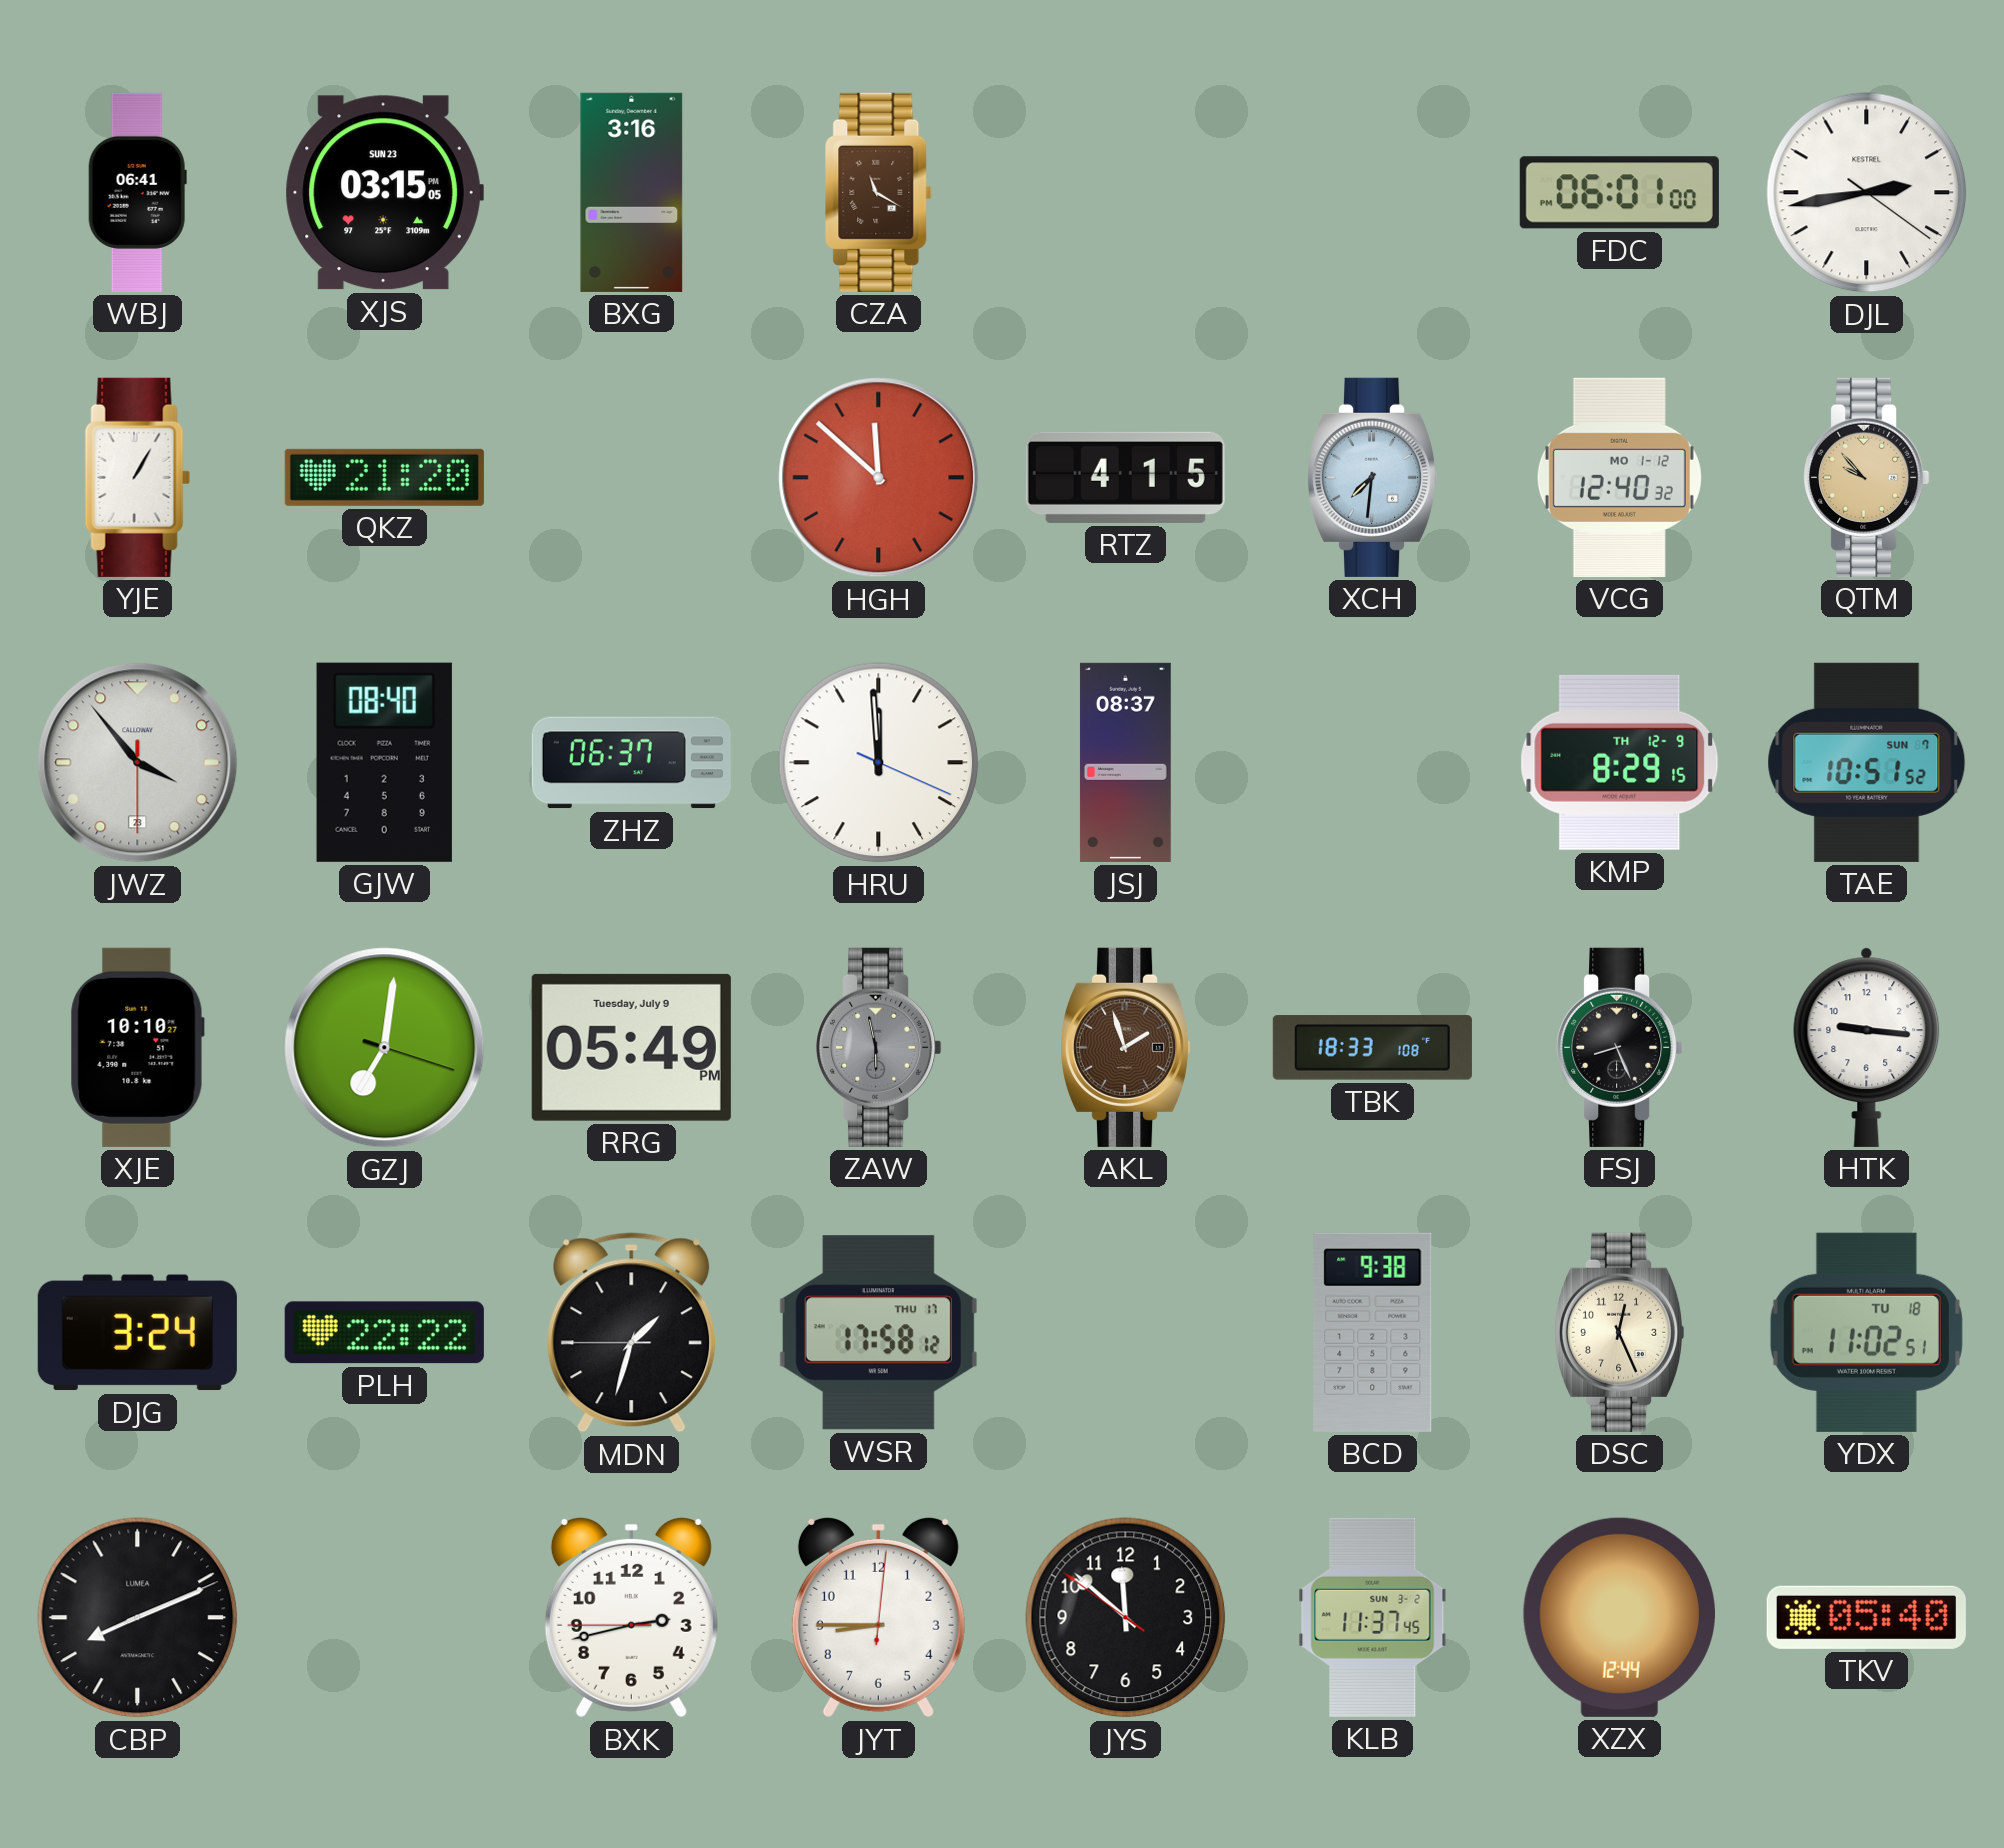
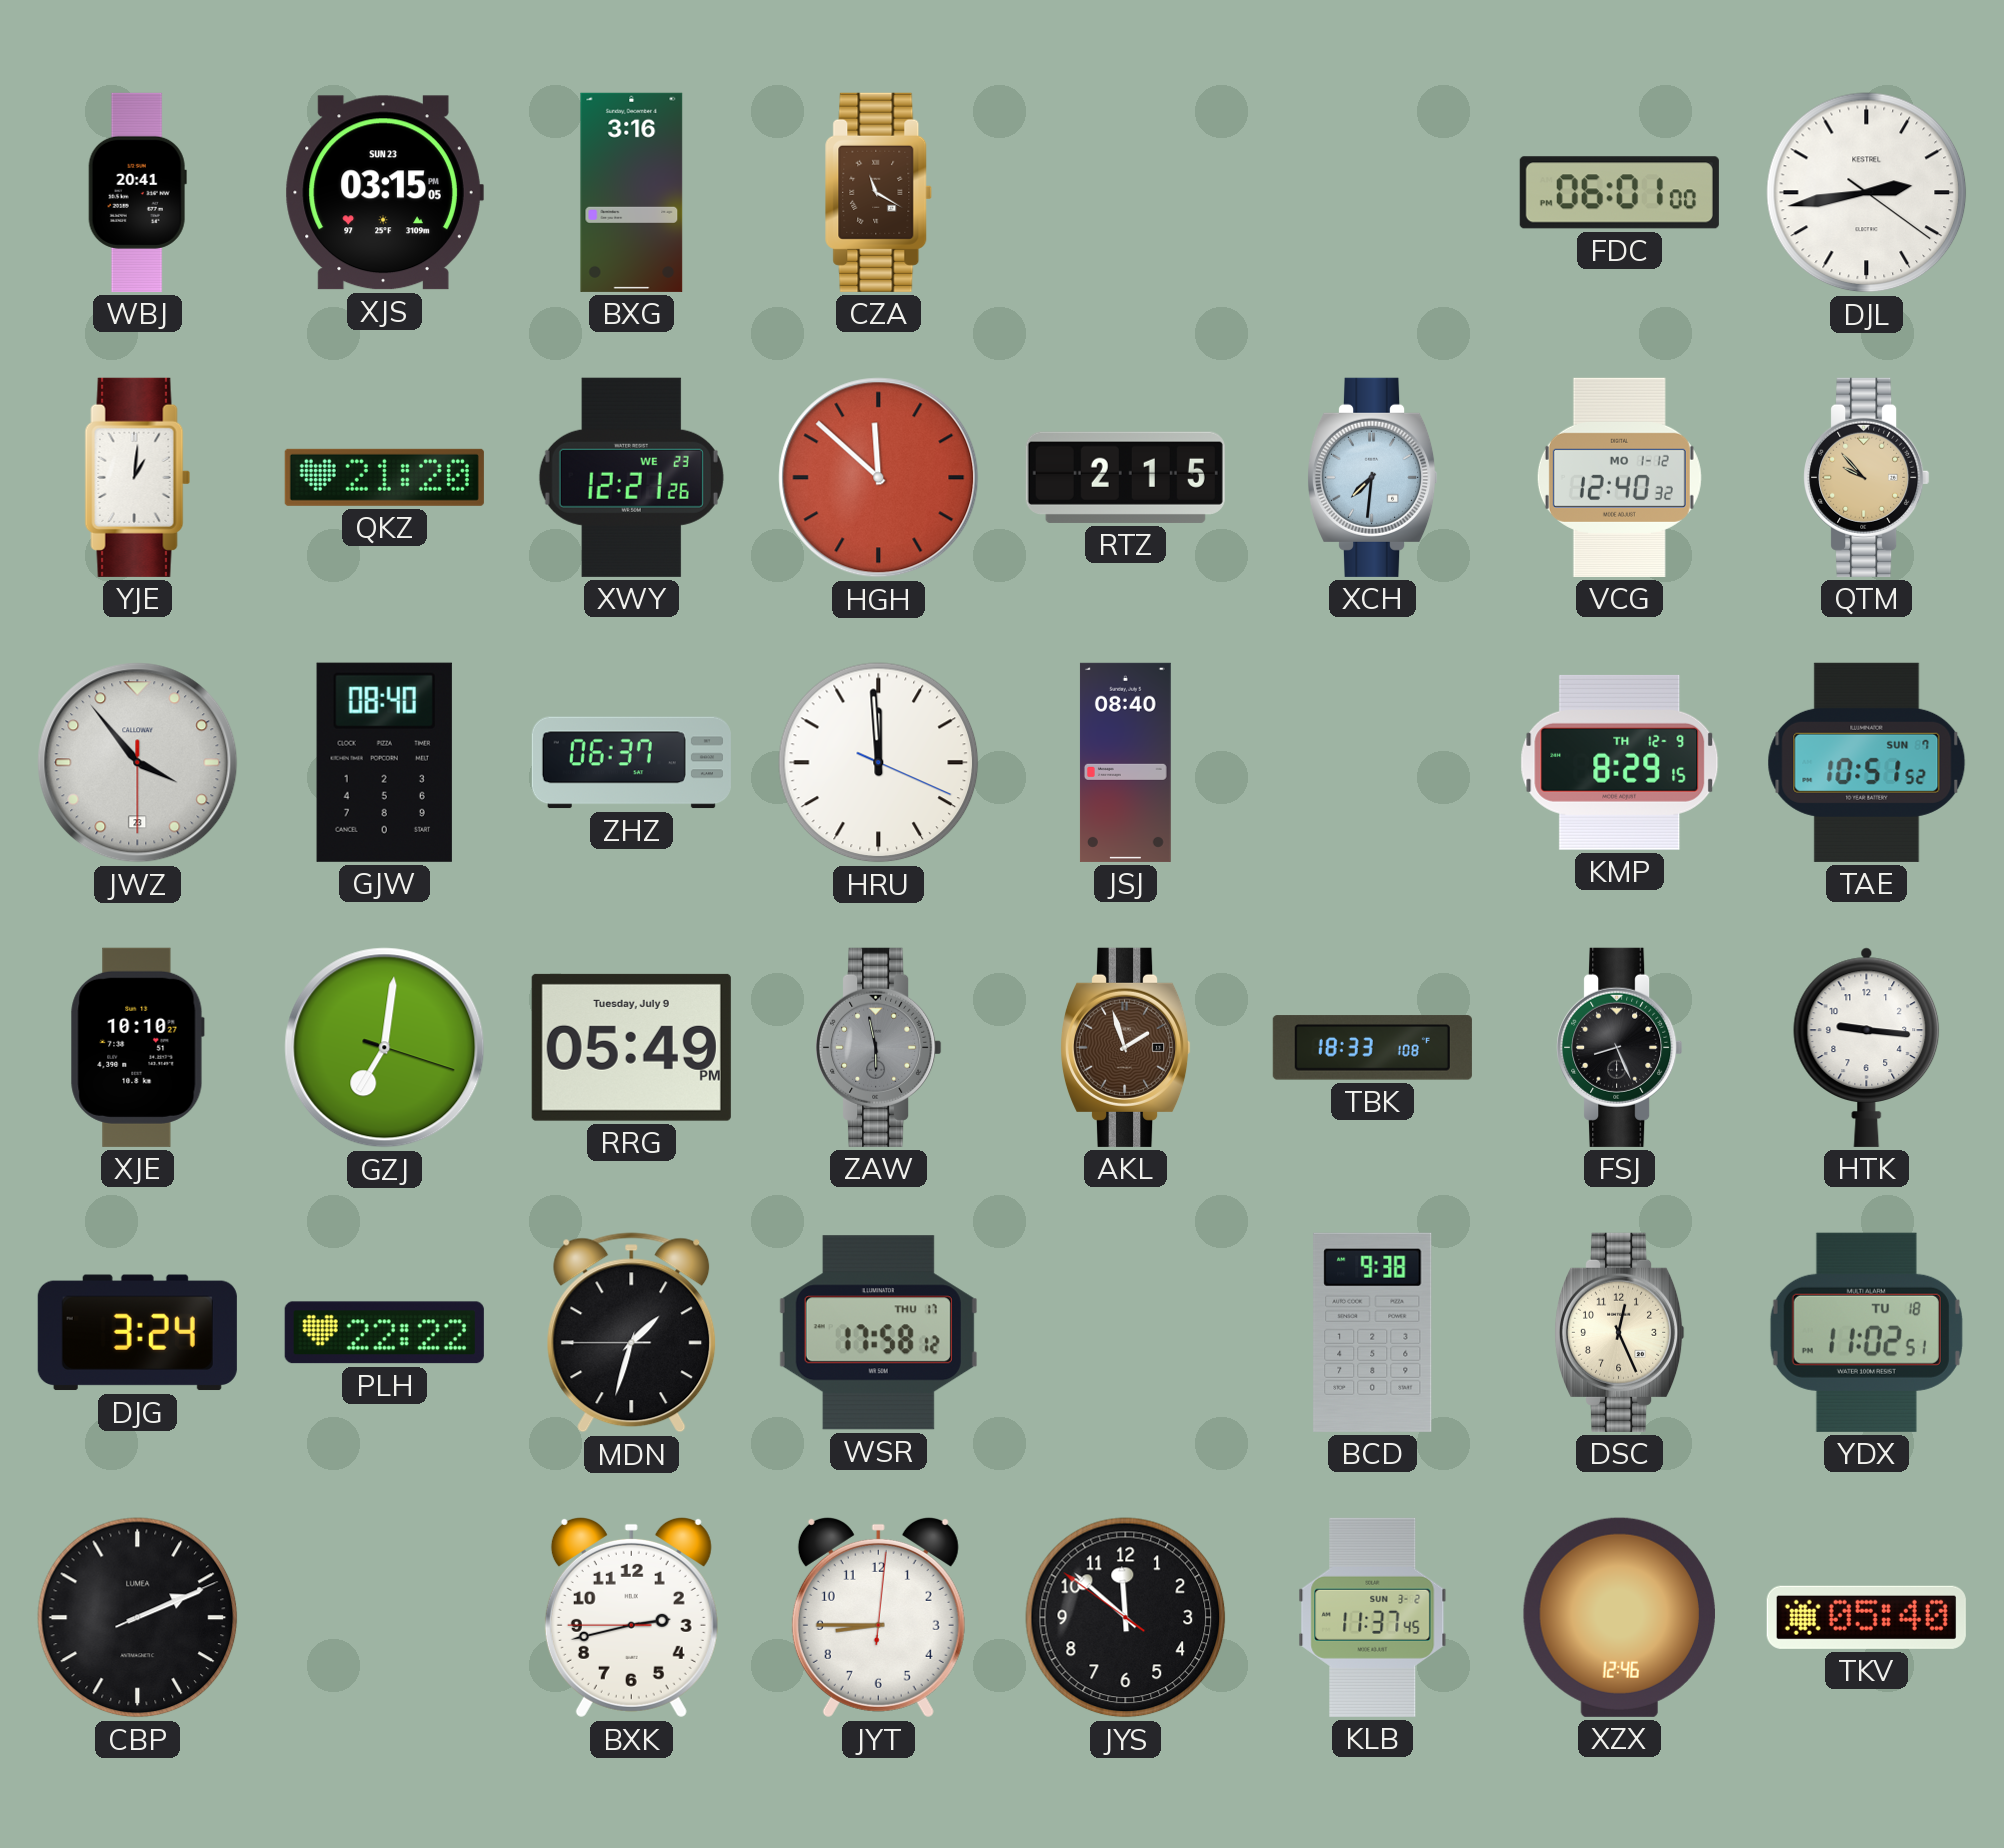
WBJ: 06:41 -> 20:41
YJE: 1:05 -> 1:01
XWY: none -> 12:21
RTZ: 4:15 -> 2:15
JSJ: 08:37 -> 08:40
CBP: 8:11 -> 2:11
XZX: 12:44 -> 12:46
